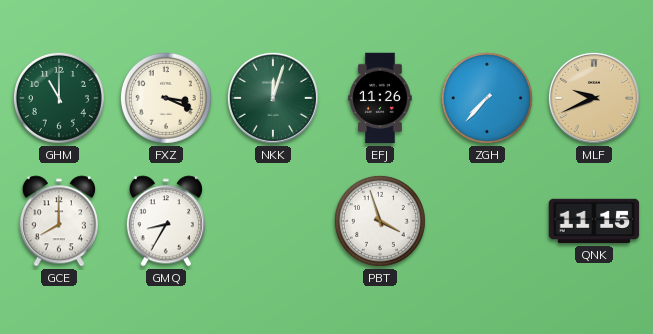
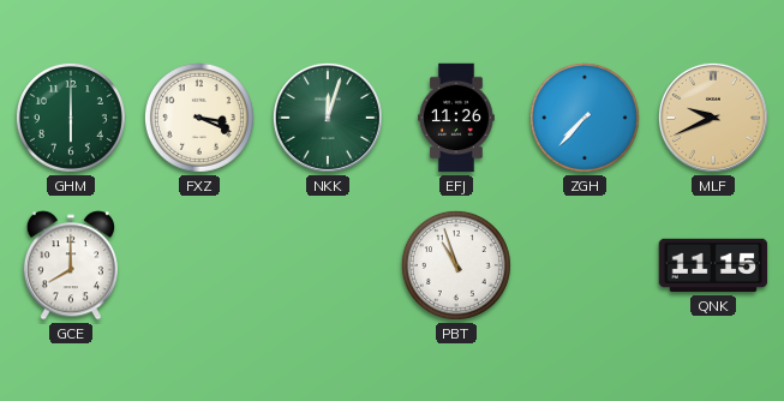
GHM: 11:00 -> 6:00
GMQ: 8:35 -> none
PBT: 3:57 -> 10:57
